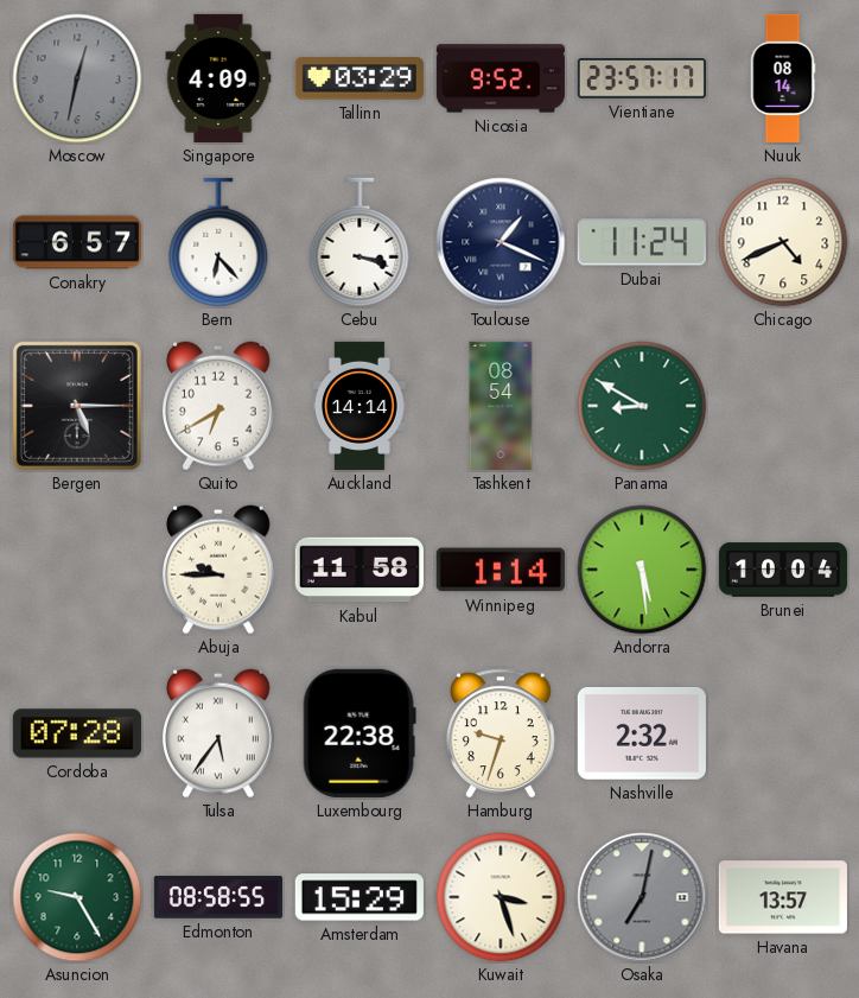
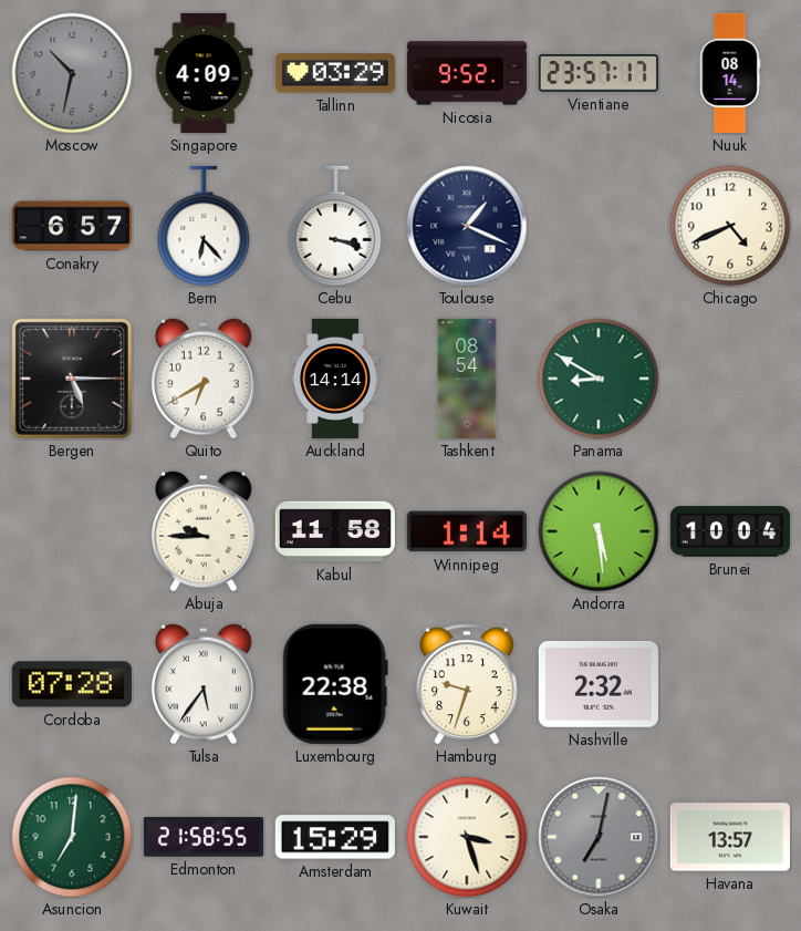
Moscow: 12:32 -> 10:32
Dubai: 11:24 -> none
Asuncion: 9:25 -> 7:01
Edmonton: 08:58 -> 21:58
